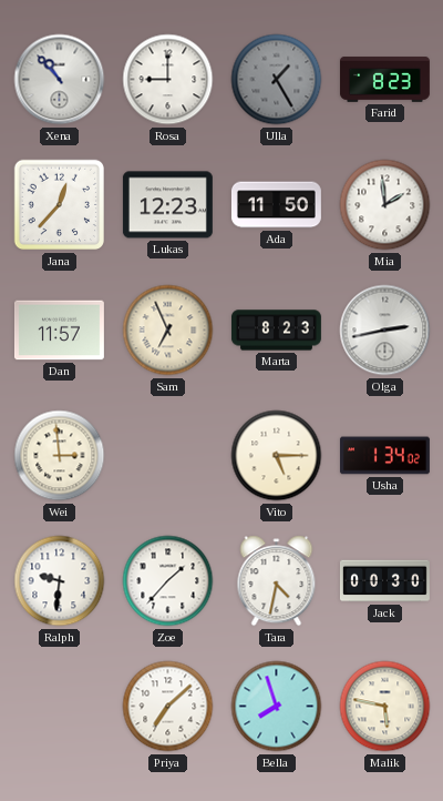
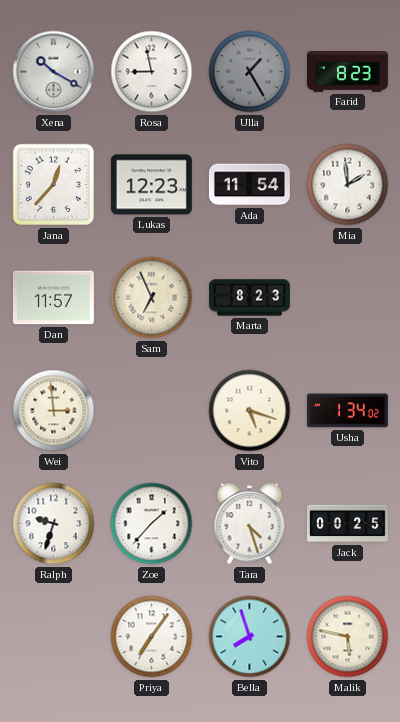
Xena: 10:53 -> 10:20
Rosa: 9:00 -> 8:58
Ada: 11:50 -> 11:54
Olga: 2:43 -> none
Vito: 5:15 -> 5:18
Ralph: 9:31 -> 9:33
Tara: 4:32 -> 4:27
Jack: 00:30 -> 00:25
Priya: 7:08 -> 7:06
